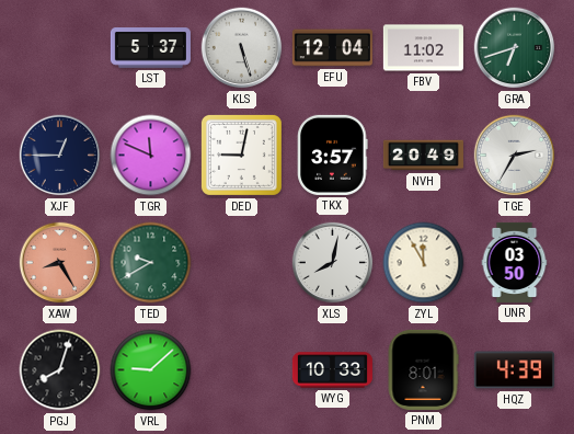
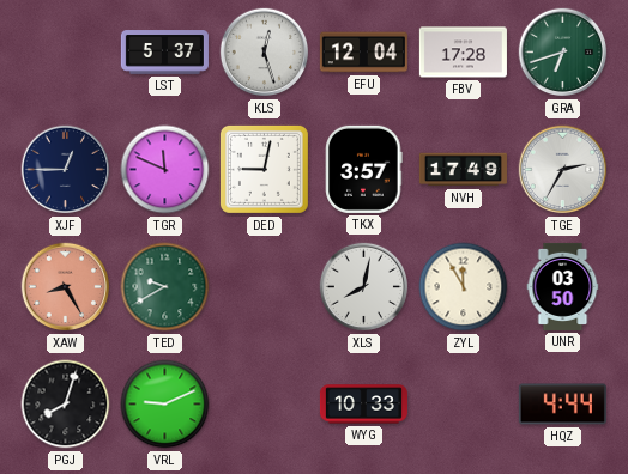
KLS: 5:27 -> 12:27
FBV: 11:02 -> 17:28
NVH: 20:49 -> 17:49
VRL: 9:08 -> 9:11
PNM: 8:01 -> none
HQZ: 4:39 -> 4:44
